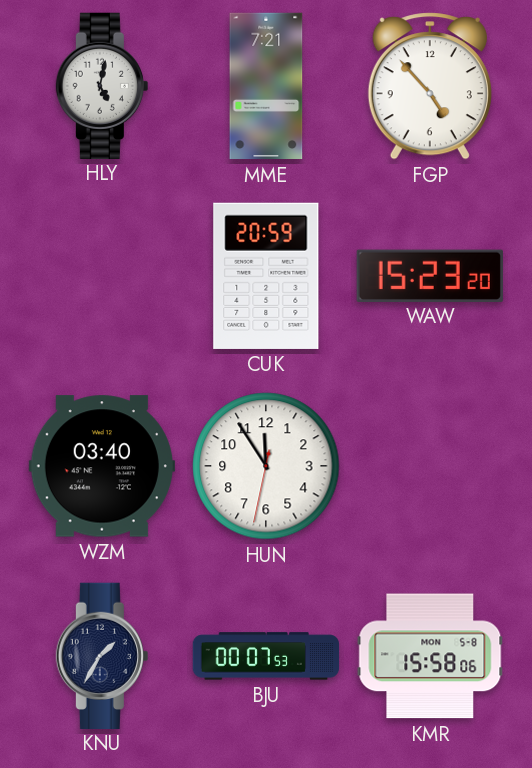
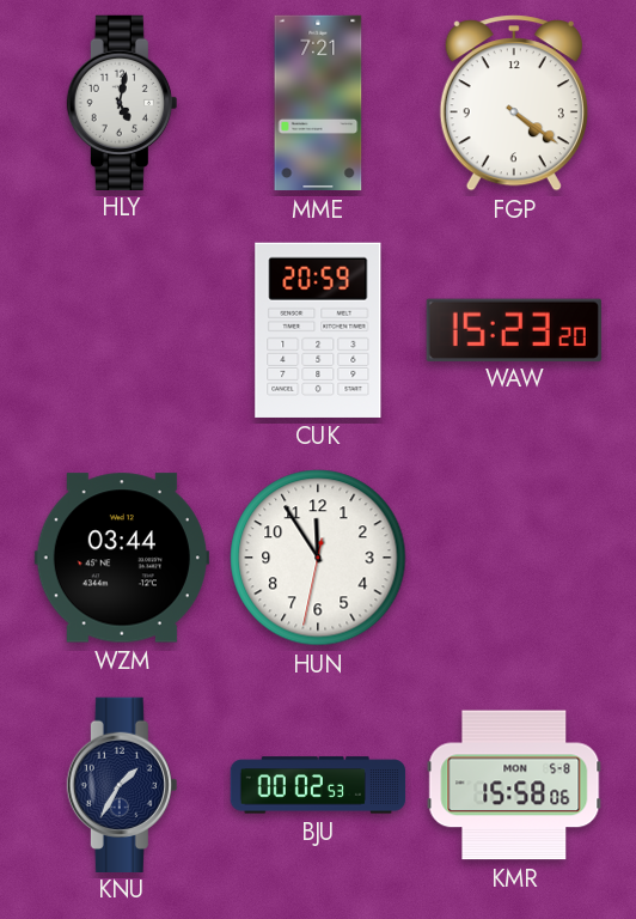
FGP: 4:53 -> 4:21
WZM: 03:40 -> 03:44
BJU: 00:07 -> 00:02
